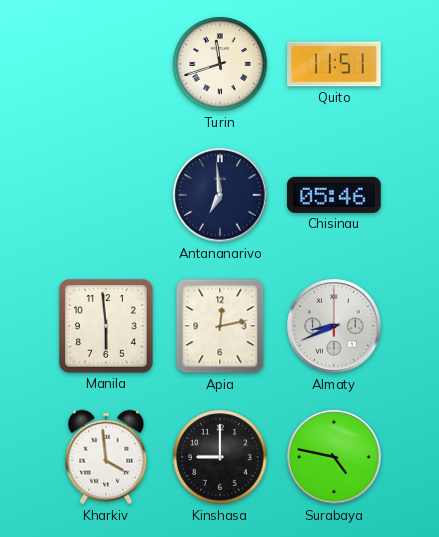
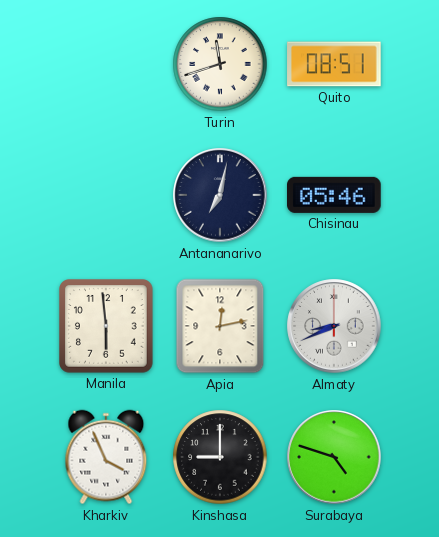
Quito: 11:51 -> 08:51
Antananarivo: 6:59 -> 7:02
Kharkiv: 3:59 -> 3:56
Surabaya: 4:47 -> 4:48
